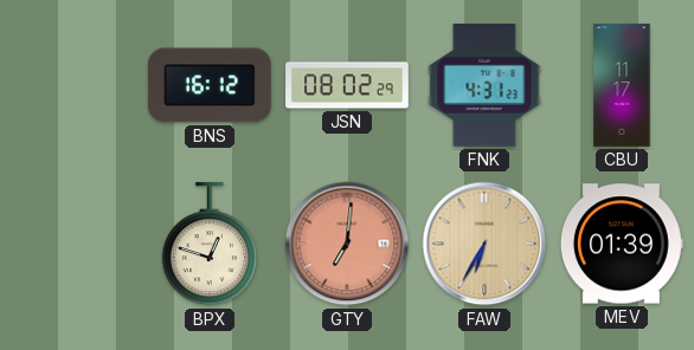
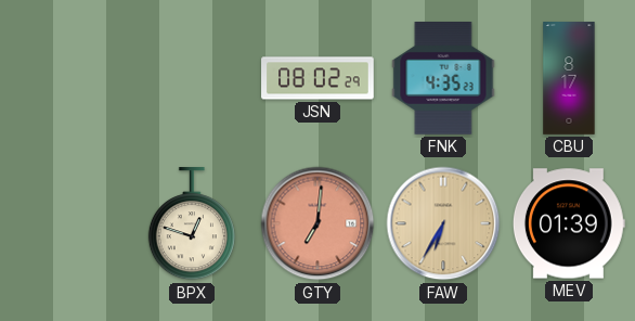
BNS: 16:12 -> none
FNK: 4:31 -> 4:35
CBU: 11:17 -> 8:17
